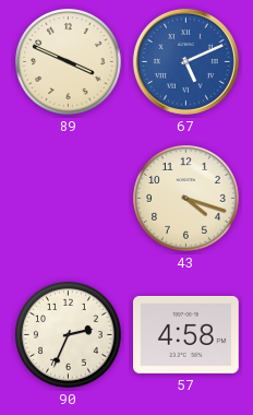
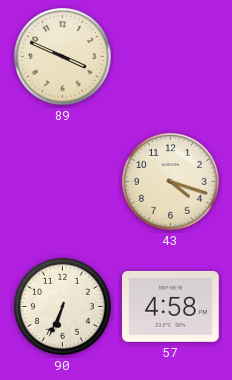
67: 5:11 -> none
90: 2:34 -> 6:34
